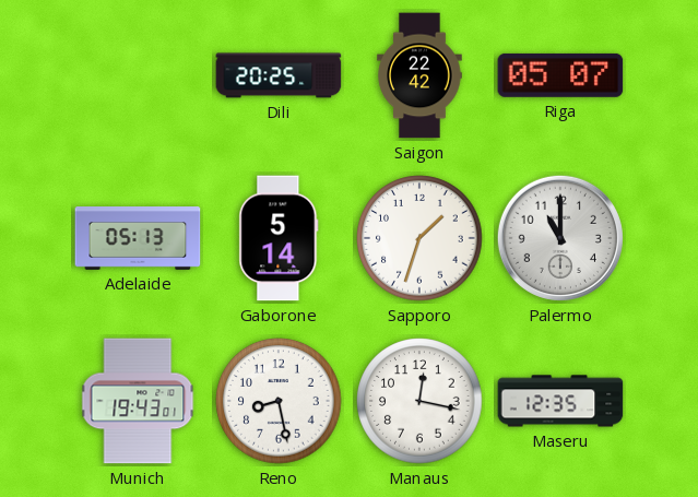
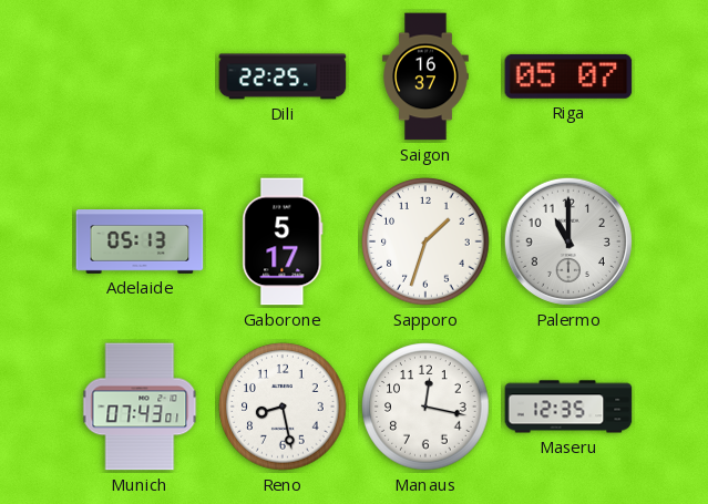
Dili: 20:25 -> 22:25
Saigon: 22:42 -> 16:37
Gaborone: 5:14 -> 5:17
Munich: 19:43 -> 07:43
